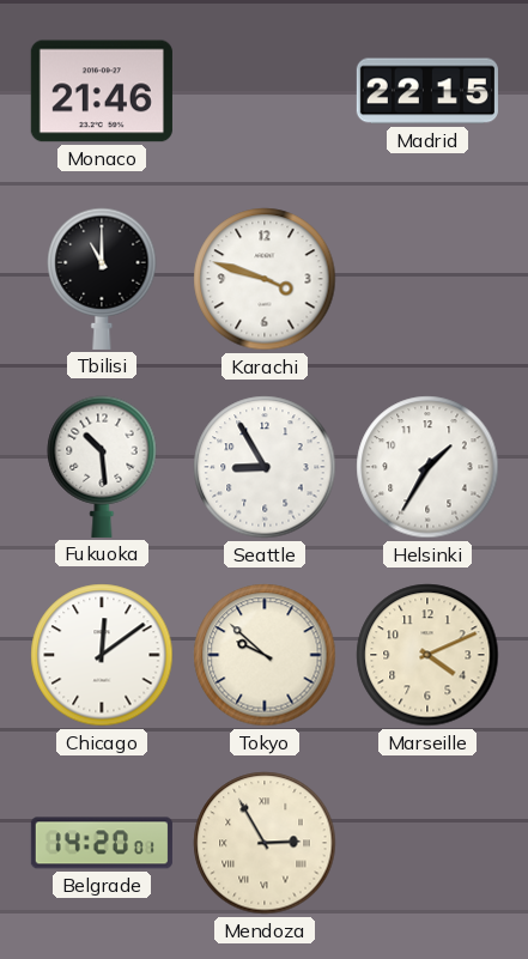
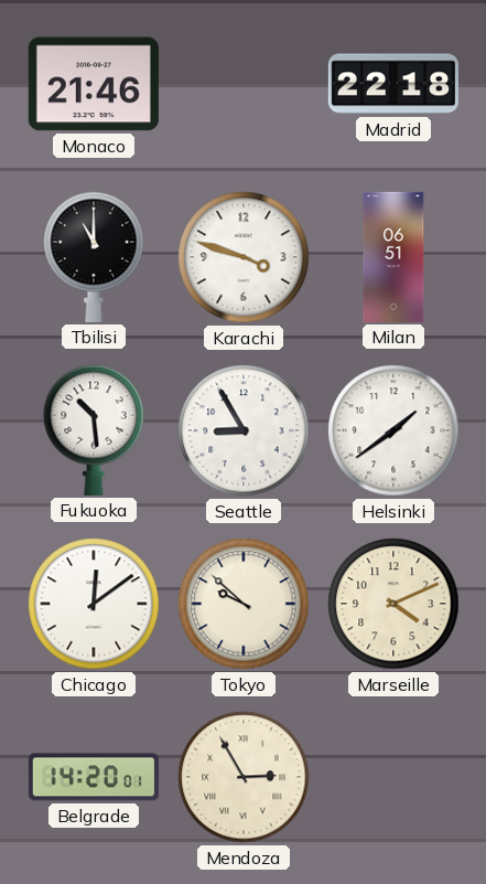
Madrid: 22:15 -> 22:18
Milan: none -> 06:51
Helsinki: 1:35 -> 1:39
